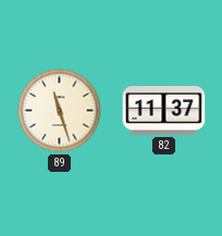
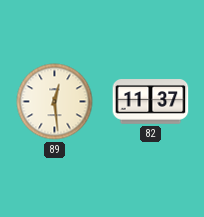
89: 11:27 -> 12:29
